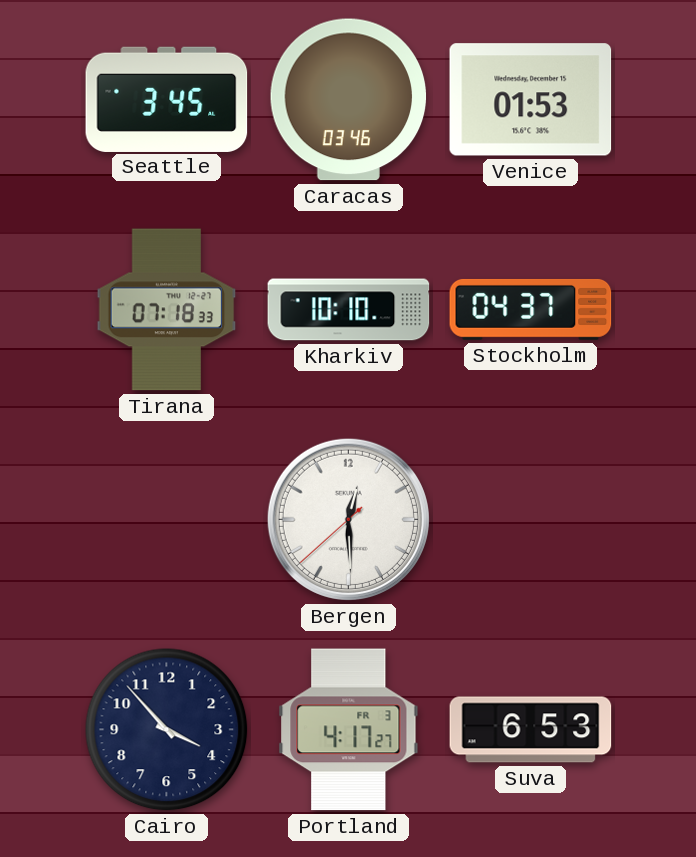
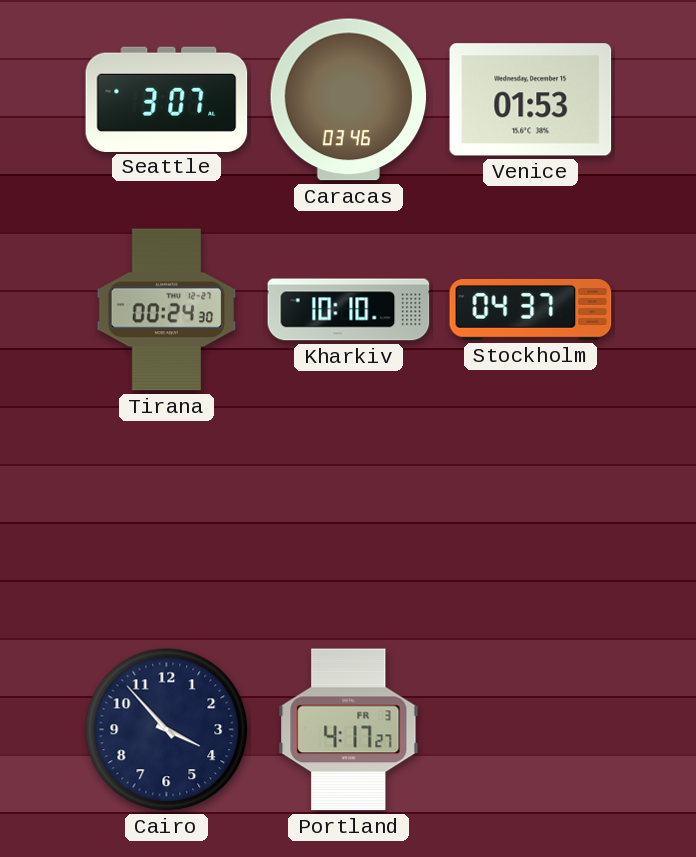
Seattle: 3:45 -> 3:07
Tirana: 07:18 -> 00:24
Bergen: 12:29 -> none
Suva: 6:53 -> none
